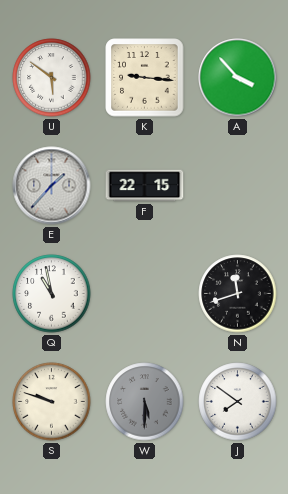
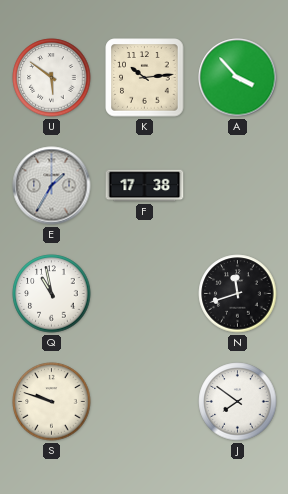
K: 9:16 -> 10:14
E: 1:37 -> 1:35
F: 22:15 -> 17:38
W: 5:30 -> none
